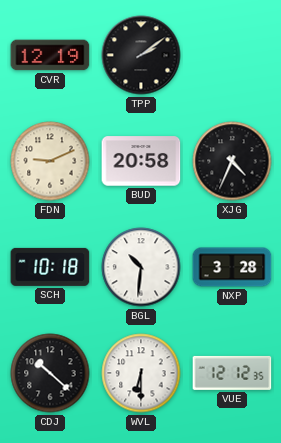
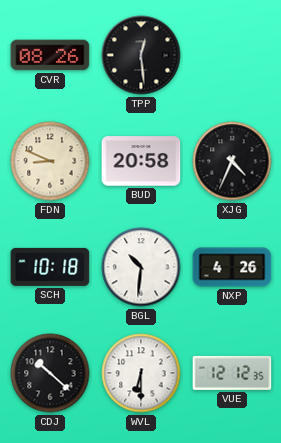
CVR: 12:19 -> 08:26
TPP: 2:09 -> 12:29
FDN: 9:11 -> 8:49
NXP: 3:28 -> 4:26
